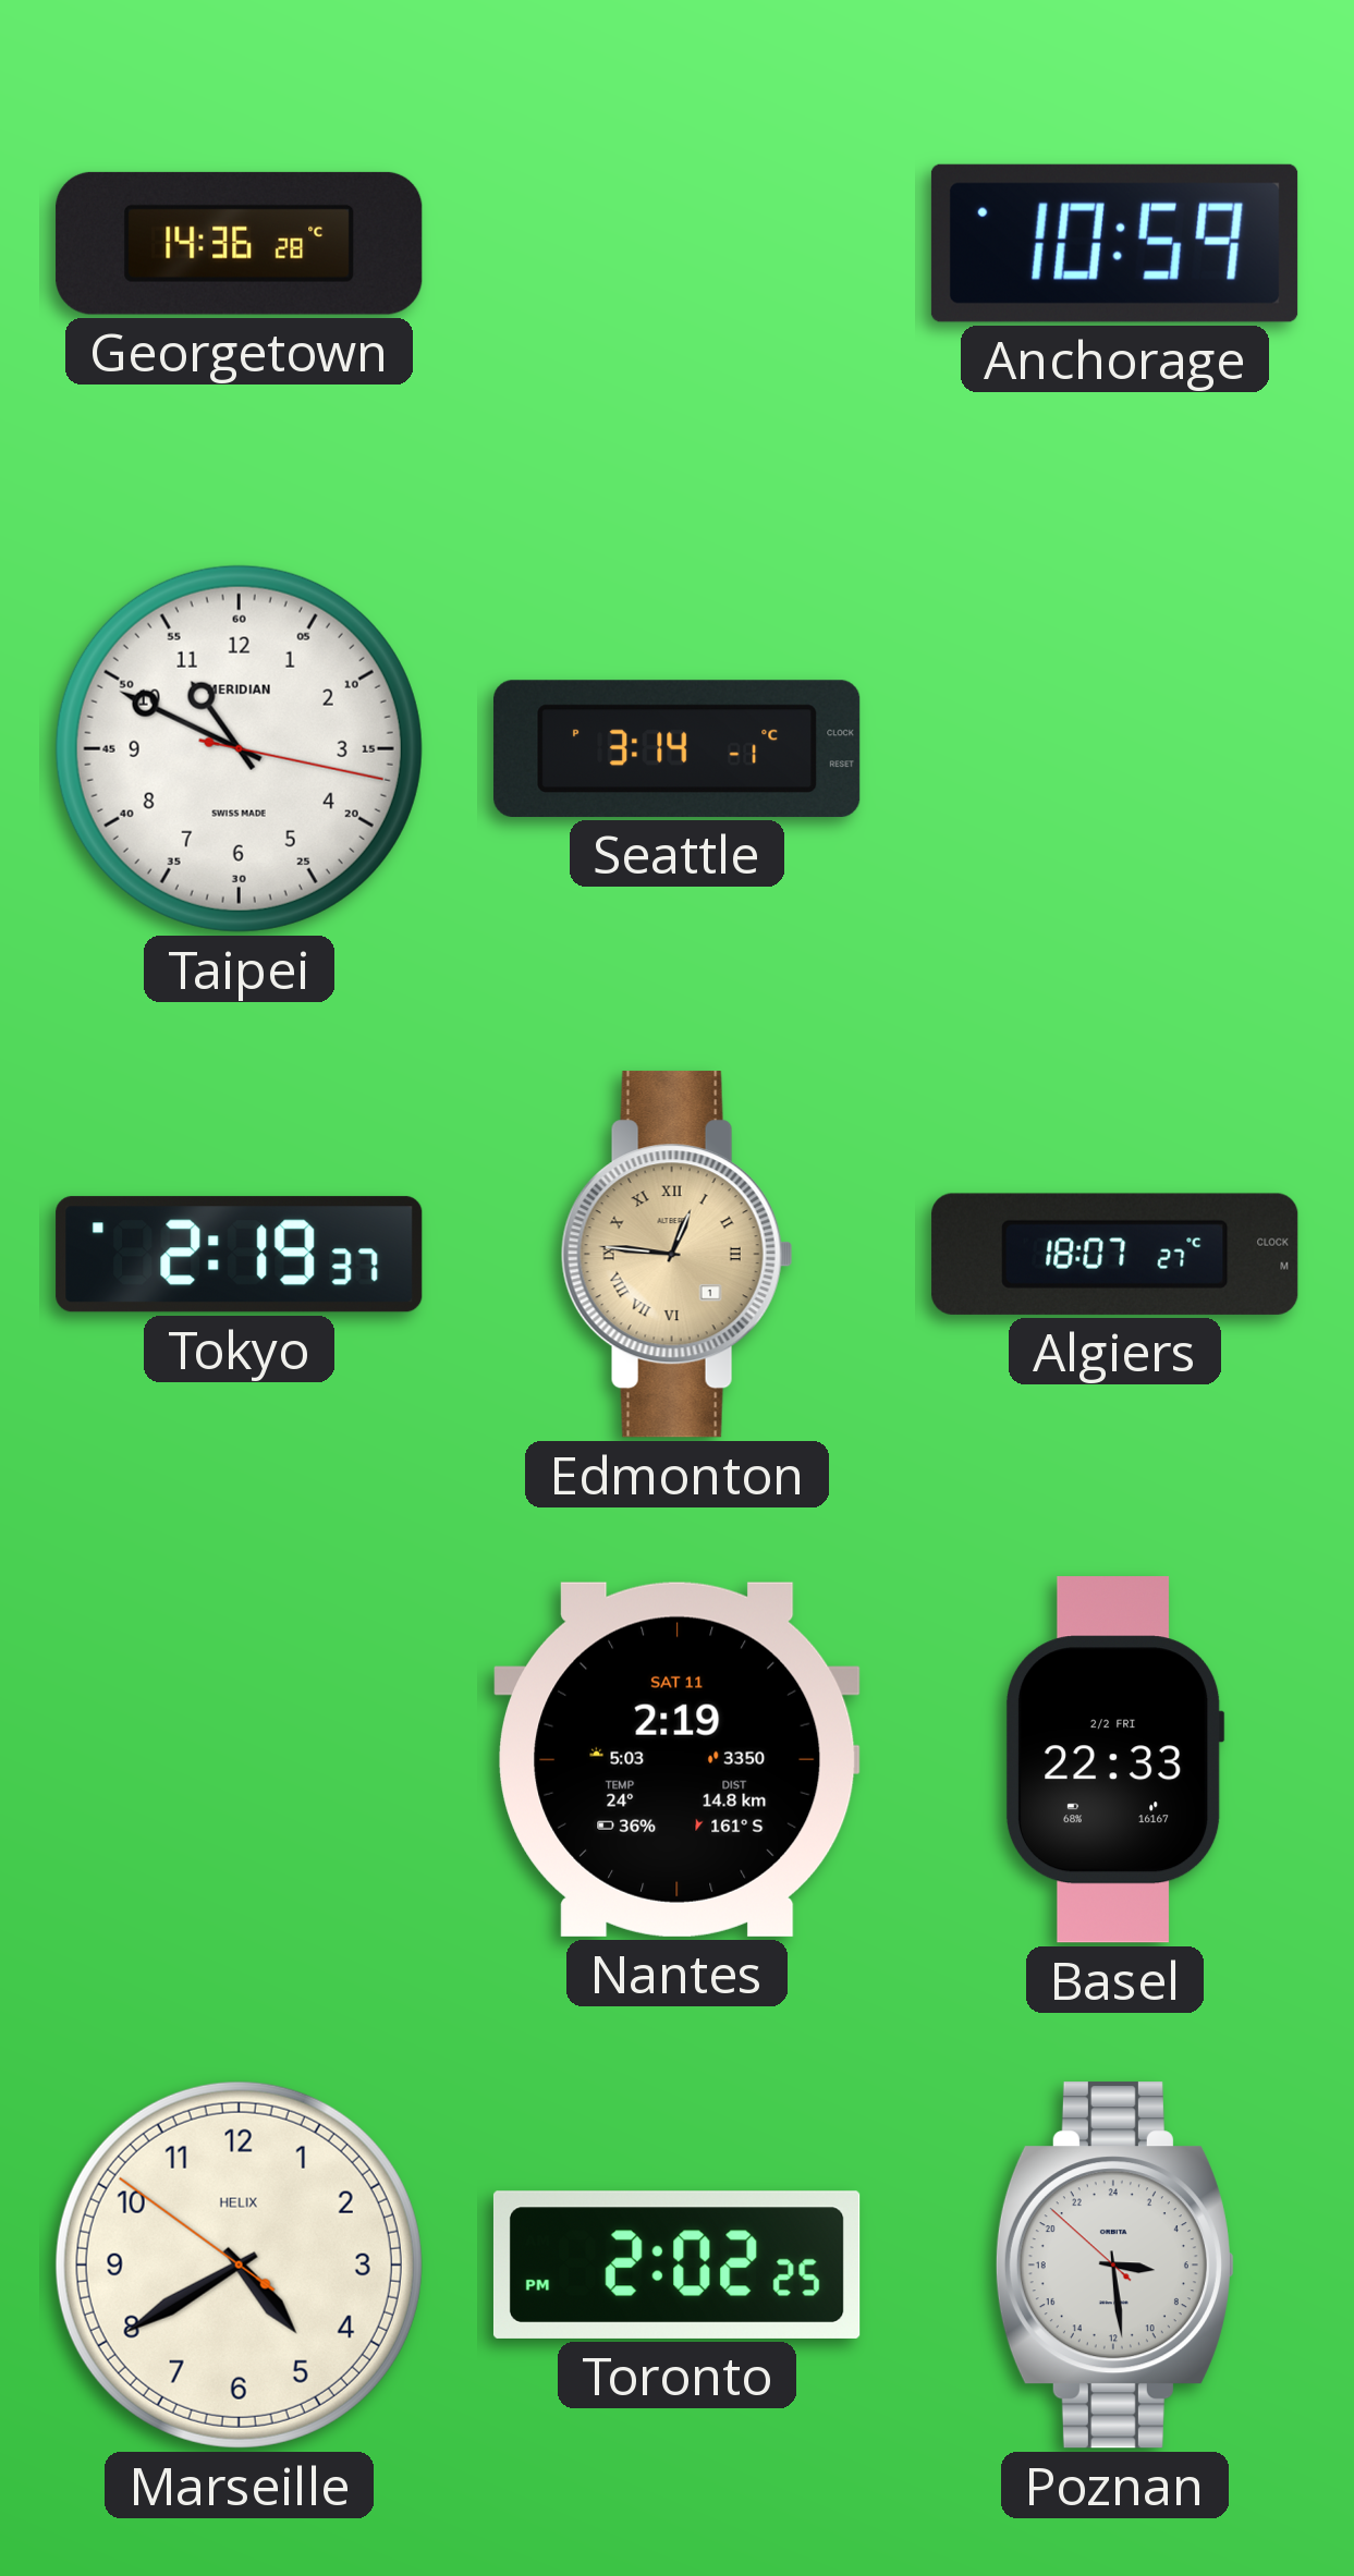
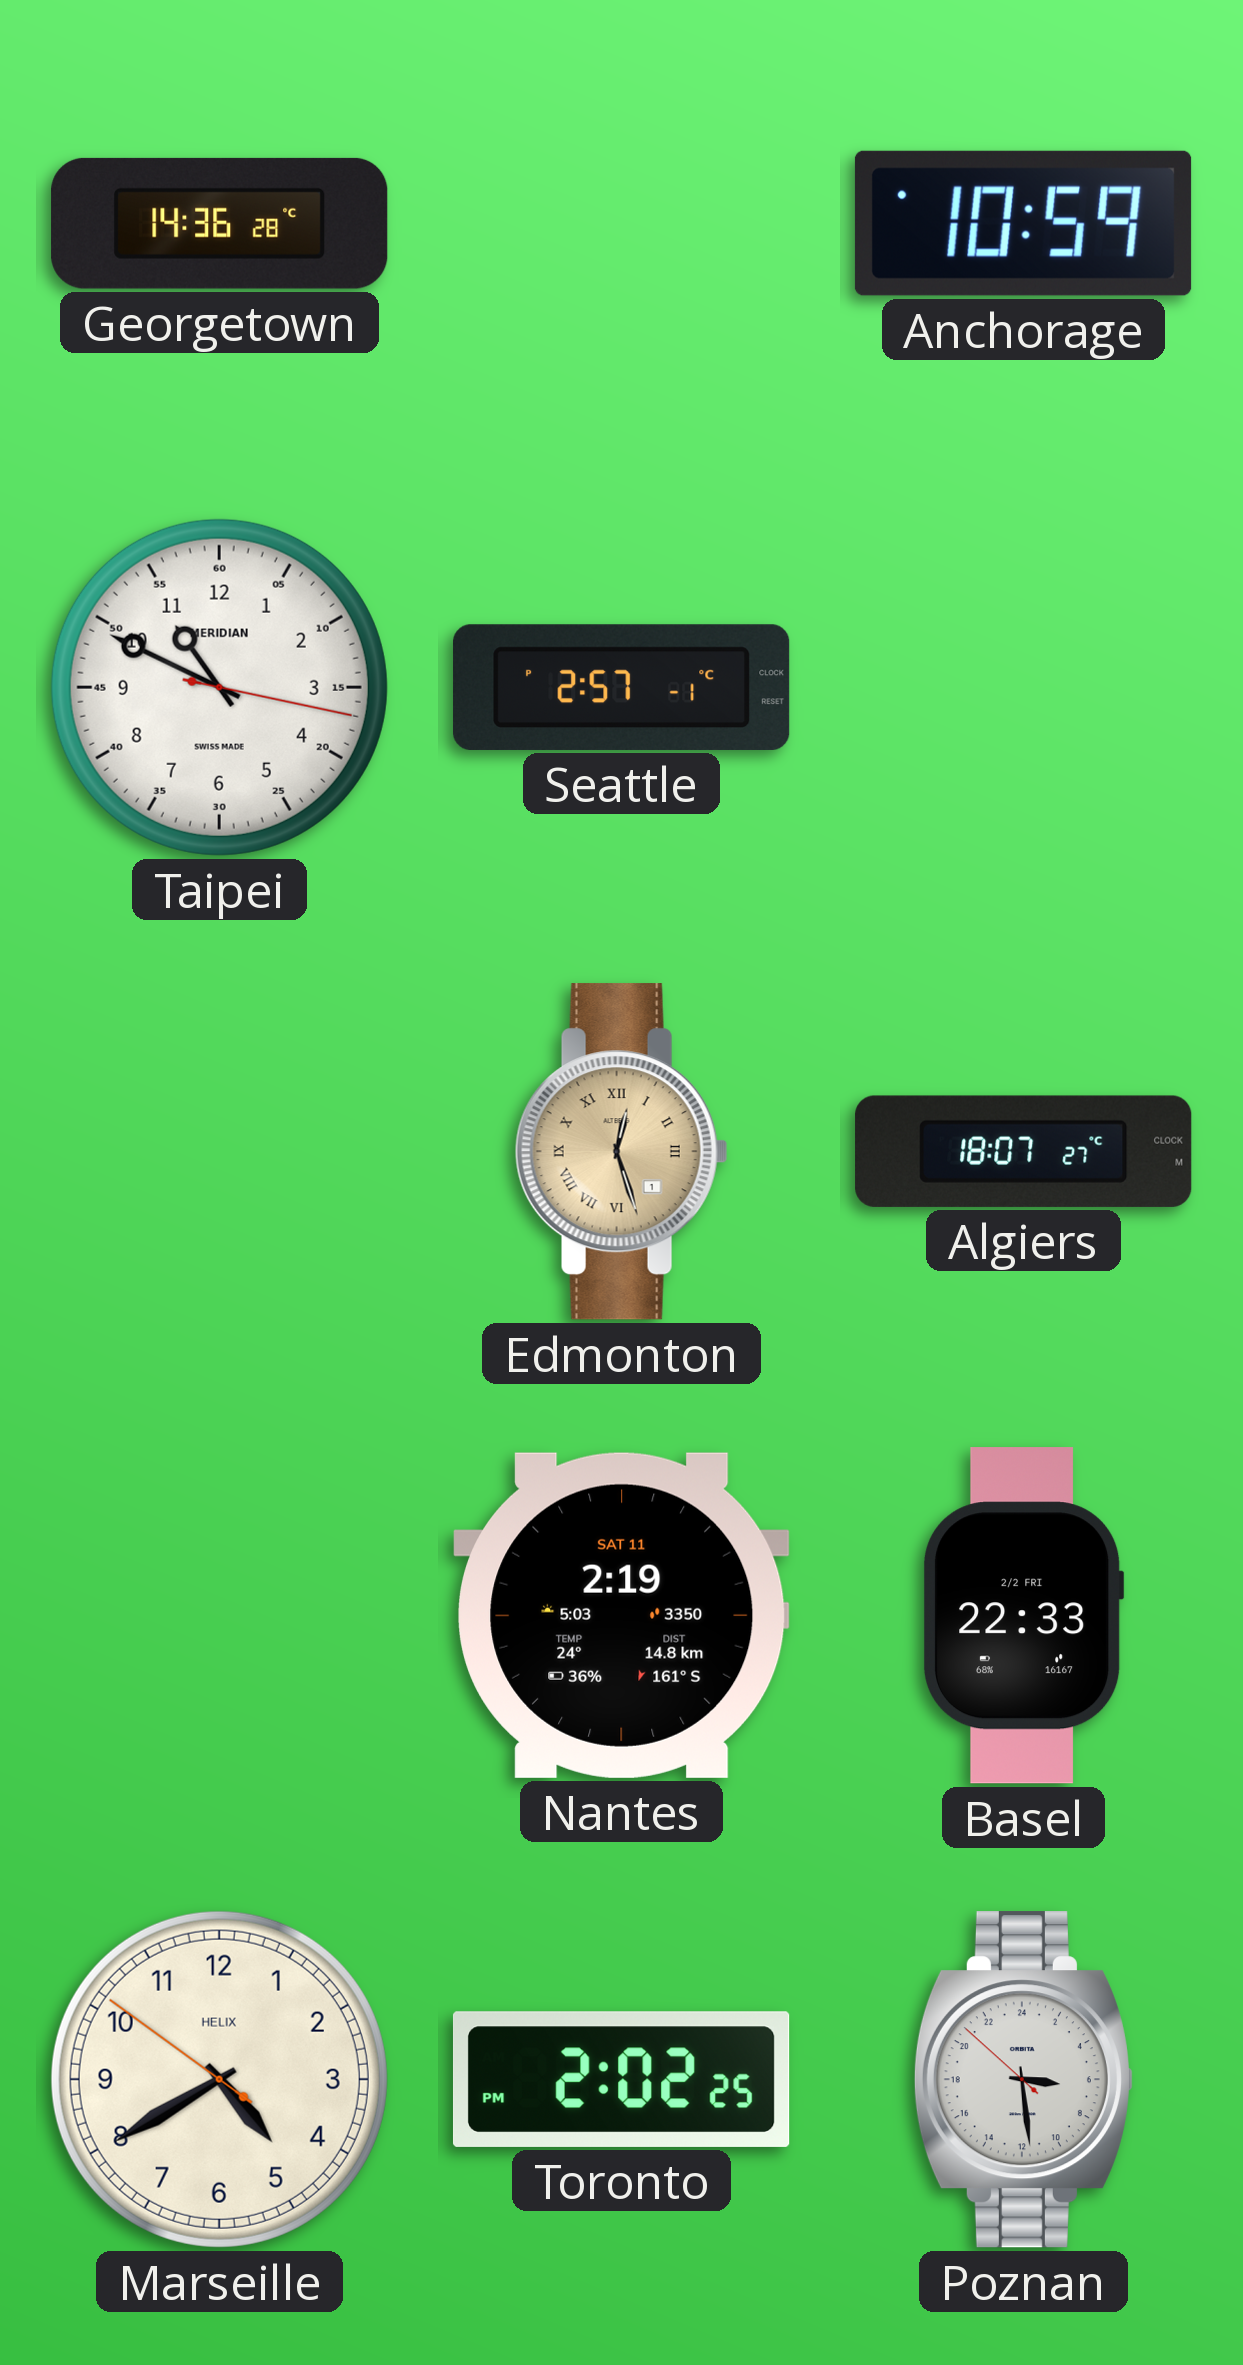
Seattle: 3:14 -> 2:57
Tokyo: 2:19 -> none
Edmonton: 12:46 -> 12:27
